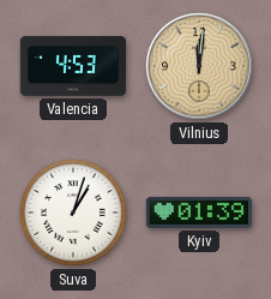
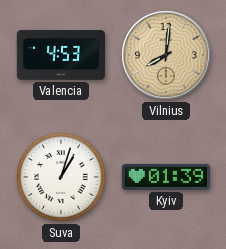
Vilnius: 12:01 -> 8:01
